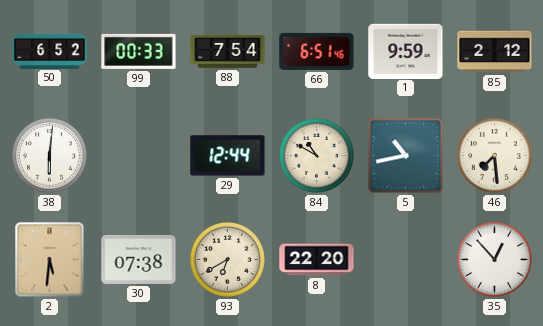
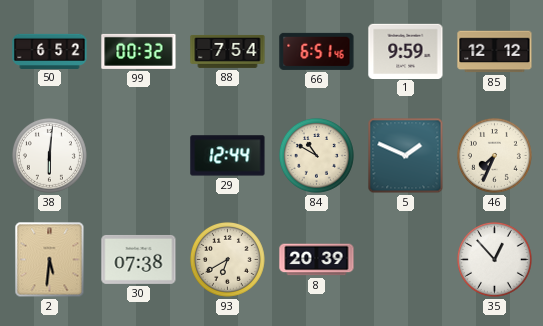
99: 00:33 -> 00:32
85: 2:12 -> 12:12
5: 10:43 -> 1:49
46: 7:29 -> 7:34
8: 22:20 -> 20:39
